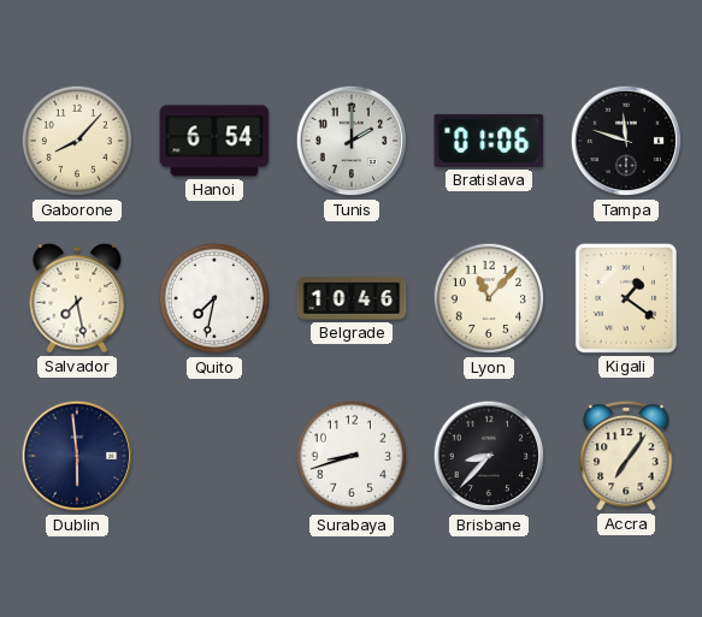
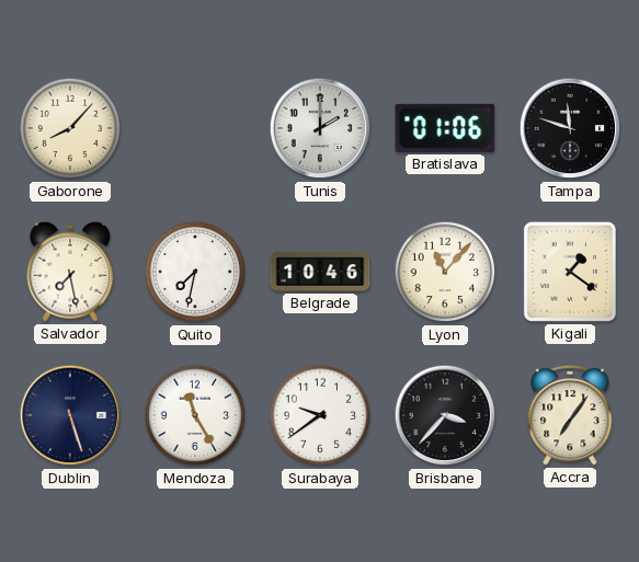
Hanoi: 6:54 -> none
Dublin: 5:59 -> 5:27
Mendoza: none -> 11:25
Surabaya: 8:42 -> 9:39
Brisbane: 8:37 -> 3:37
